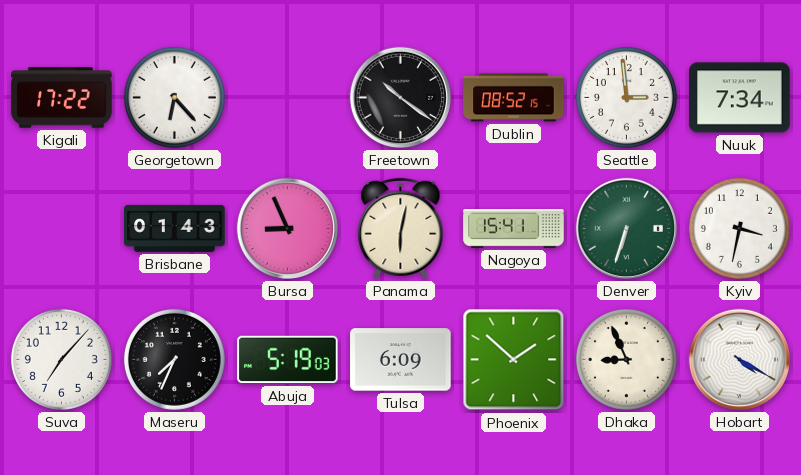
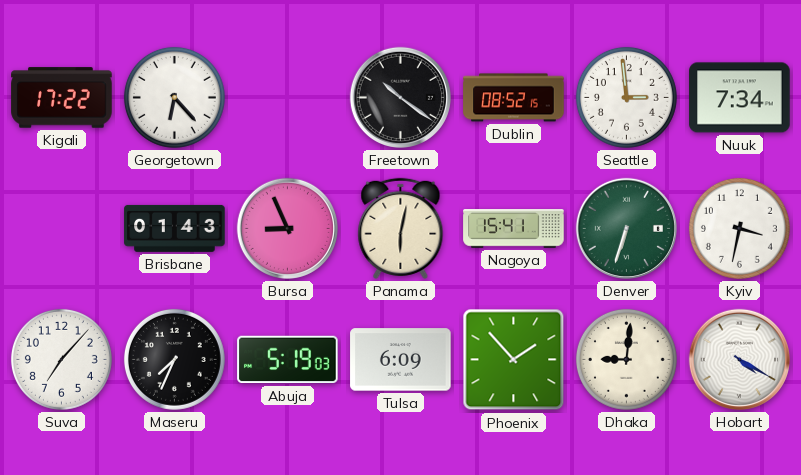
Phoenix: 1:52 -> 1:53
Dhaka: 8:56 -> 9:01
